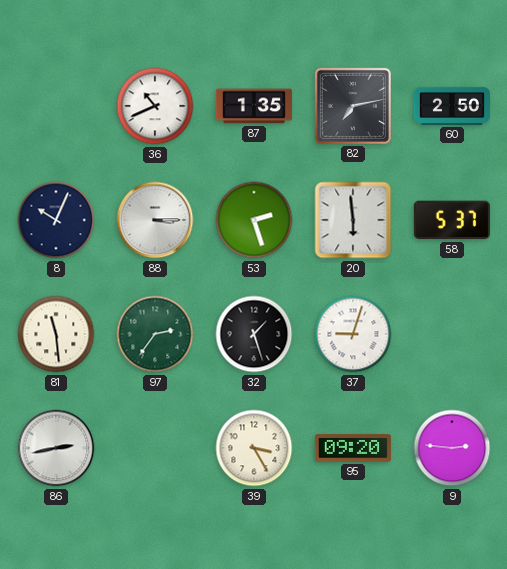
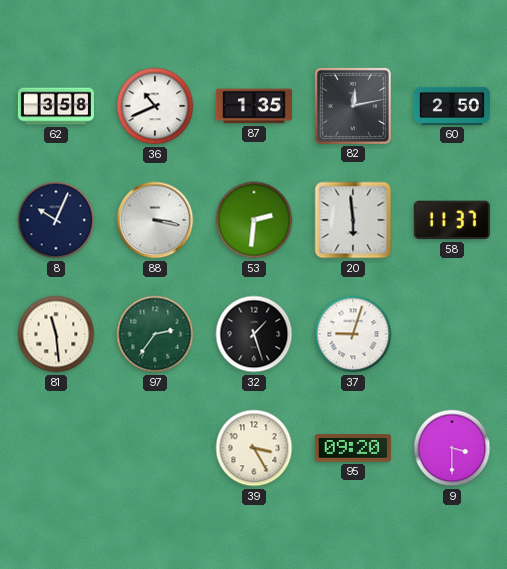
62: none -> 3:58
82: 7:13 -> 12:13
88: 3:15 -> 3:17
53: 2:27 -> 2:31
58: 5:37 -> 11:37
86: 2:43 -> none
9: 2:46 -> 3:30
